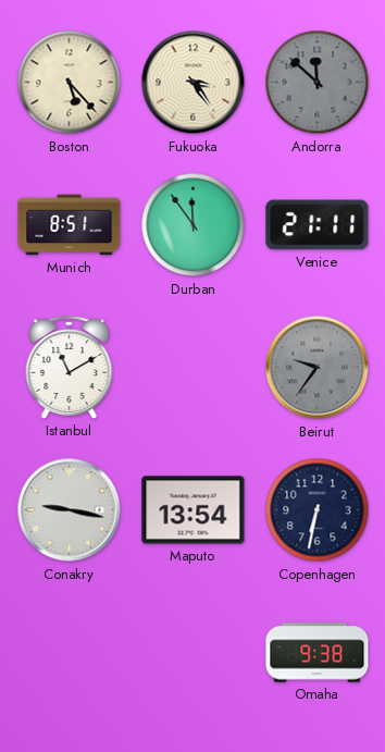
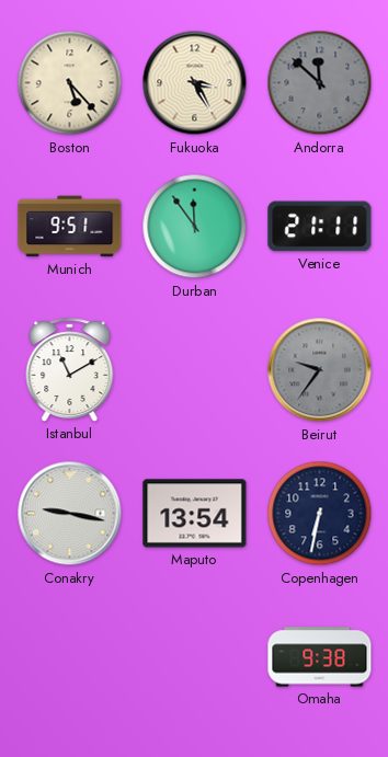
Fukuoka: 3:24 -> 3:25
Munich: 8:51 -> 9:51
